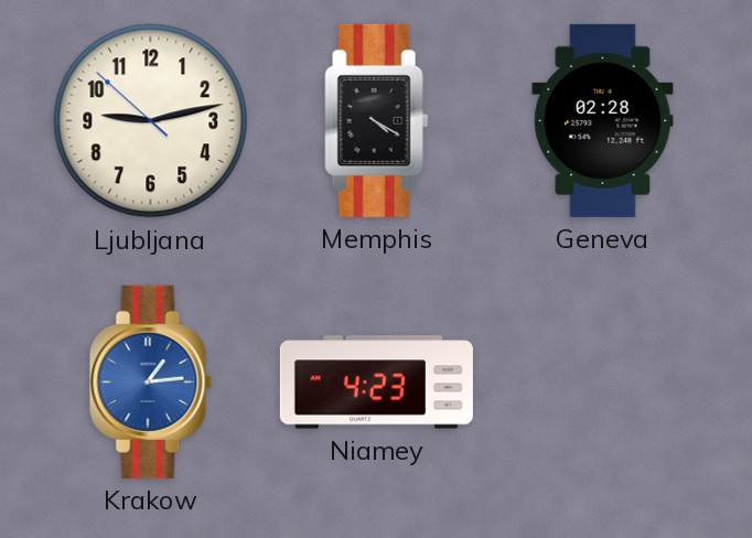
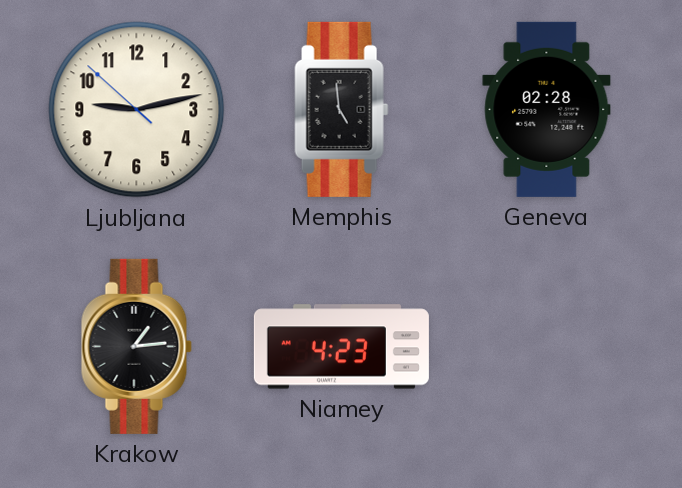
Memphis: 4:20 -> 4:59
Krakow dial: blue -> black
